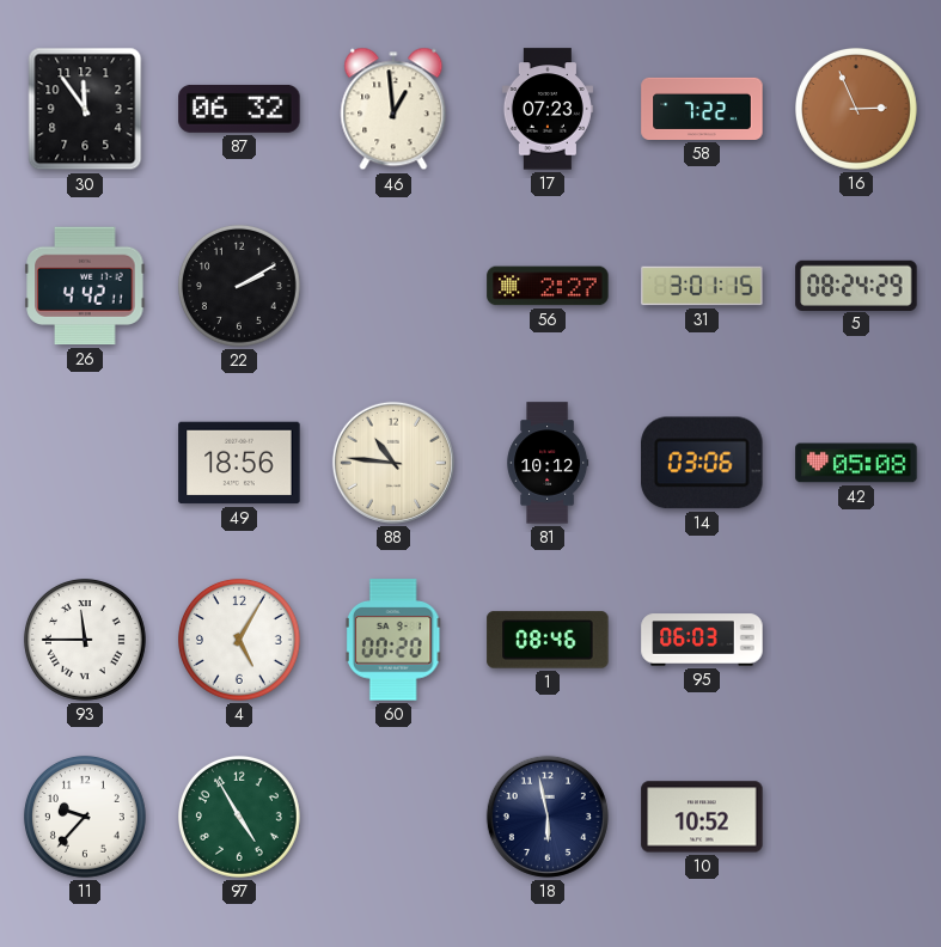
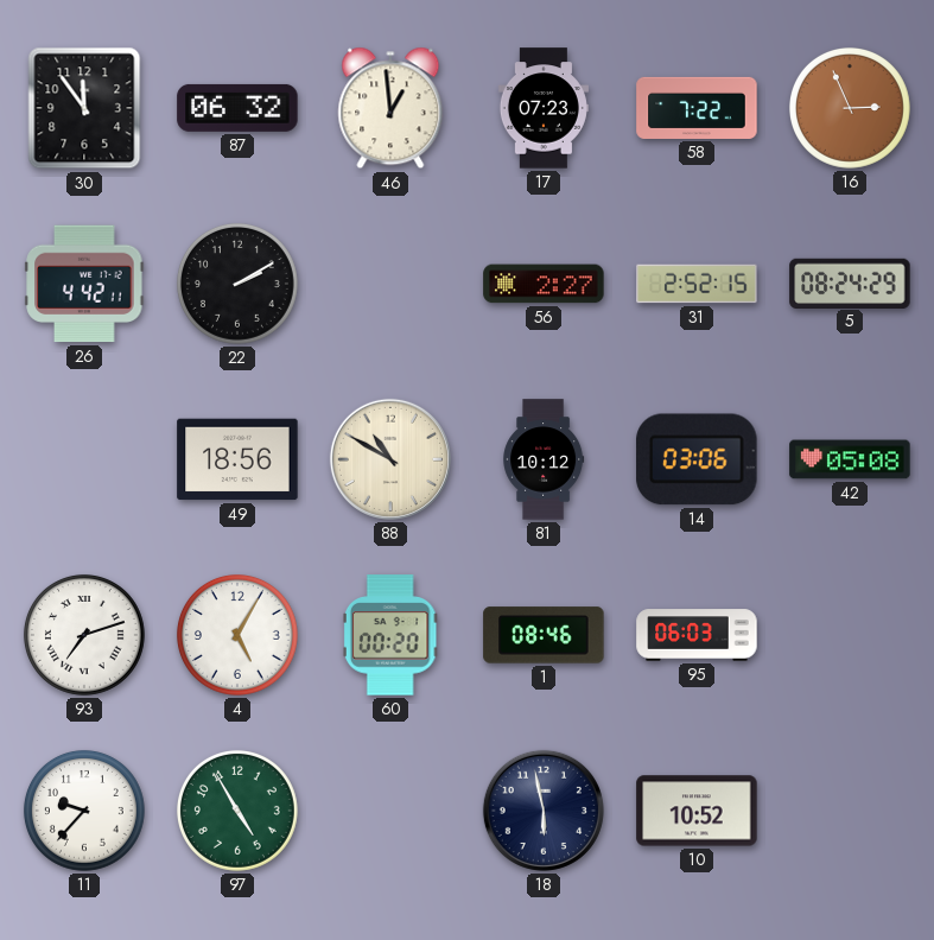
31: 3:01 -> 2:52
88: 10:46 -> 10:50
93: 11:45 -> 7:12
